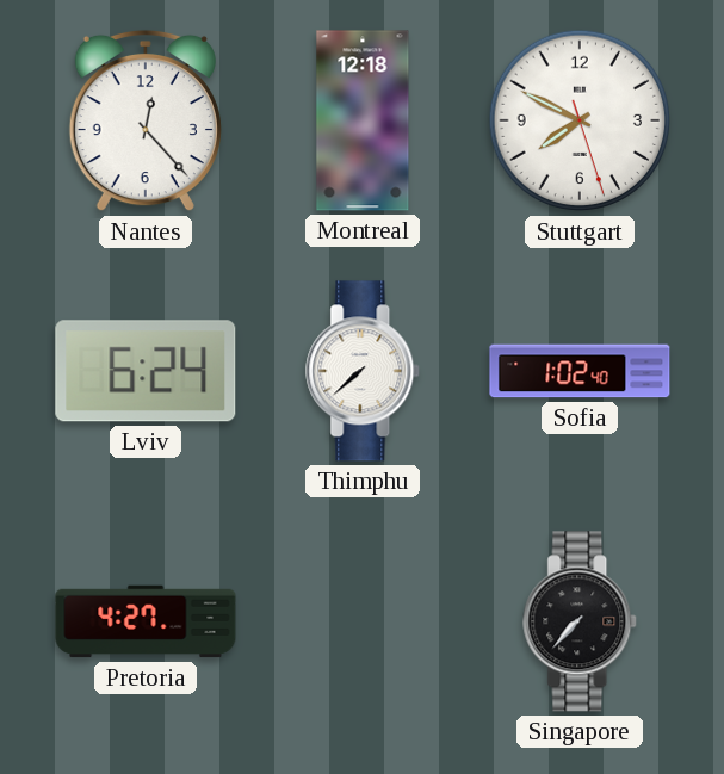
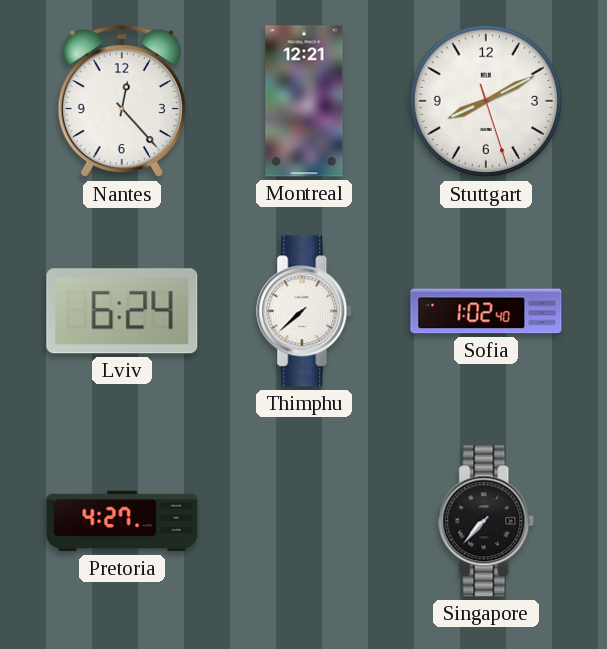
Montreal: 12:18 -> 12:21
Stuttgart: 7:49 -> 8:10
